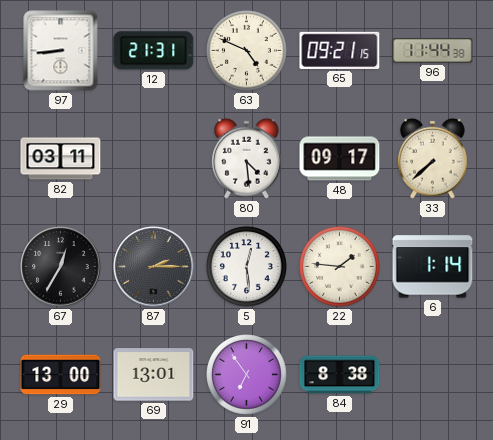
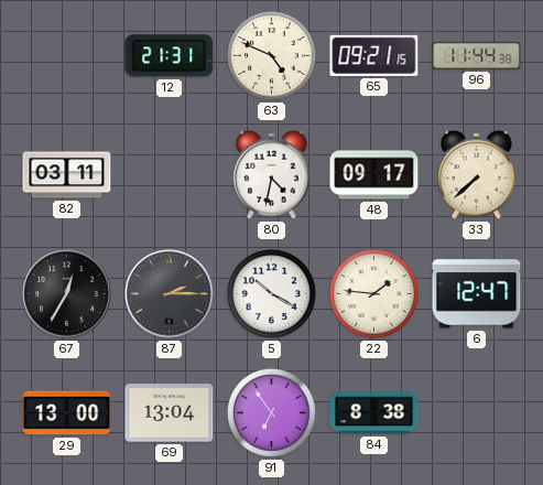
97: 8:44 -> none
80: 4:29 -> 4:32
5: 12:29 -> 10:20
6: 1:14 -> 12:47
69: 13:01 -> 13:04
